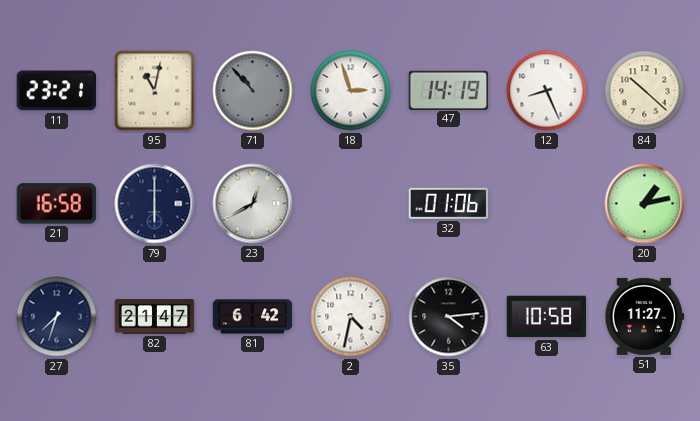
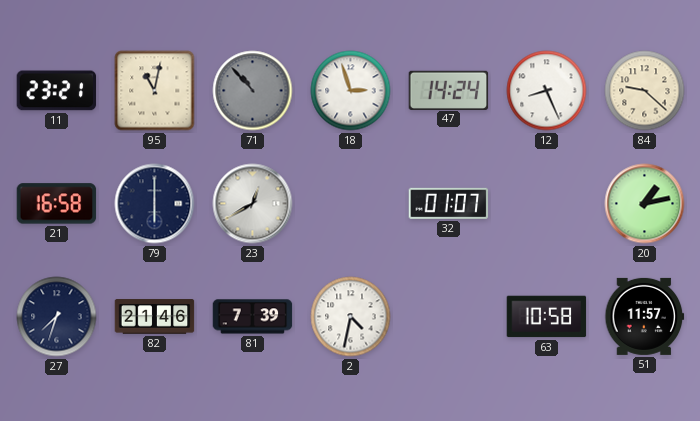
47: 14:19 -> 14:24
84: 10:22 -> 9:22
32: 01:06 -> 01:07
82: 21:47 -> 21:46
81: 6:42 -> 7:39
35: 4:14 -> none
51: 11:27 -> 11:57
